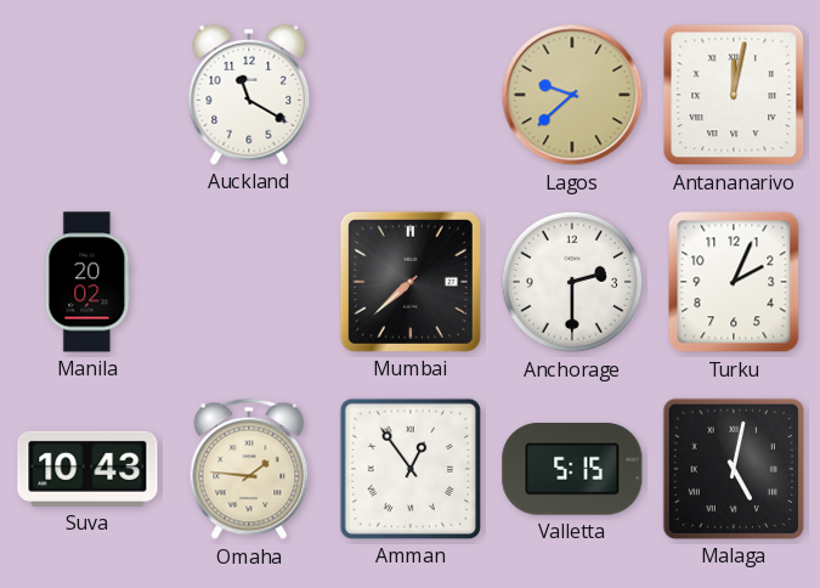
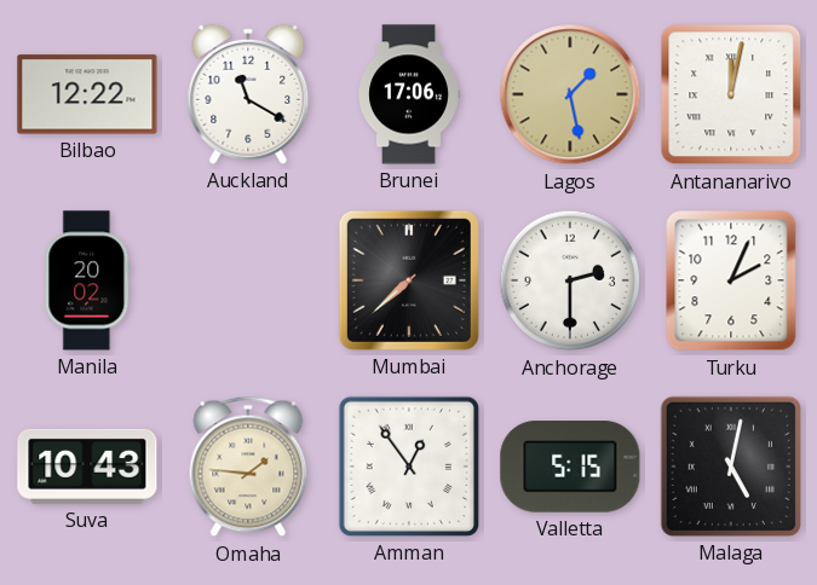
Bilbao: none -> 12:22
Brunei: none -> 17:06
Lagos: 9:38 -> 1:28
